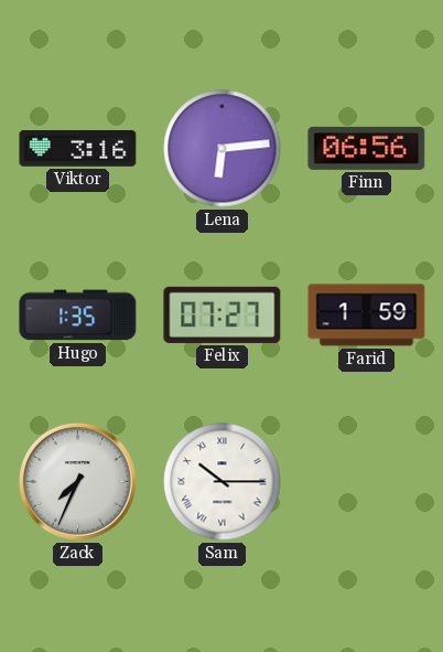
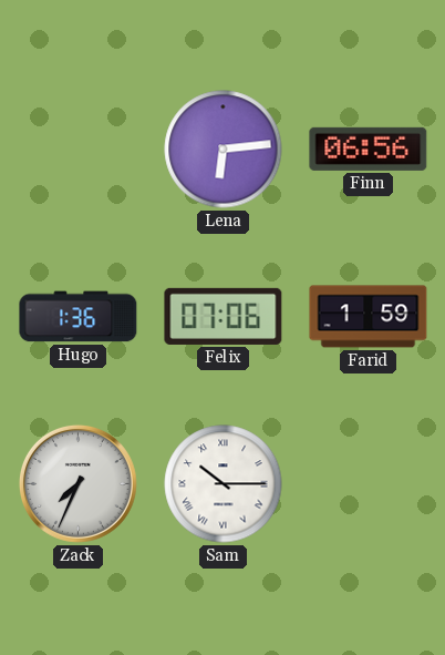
Viktor: 3:16 -> none
Hugo: 1:35 -> 1:36
Felix: 07:27 -> 07:06
